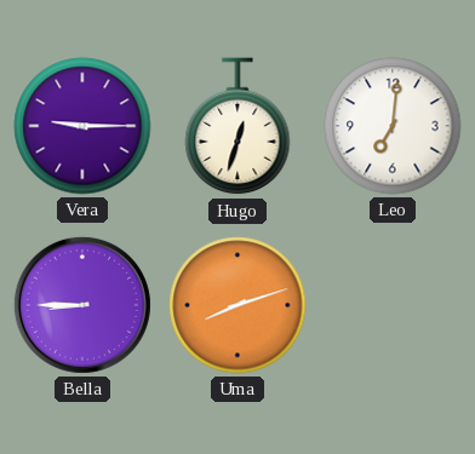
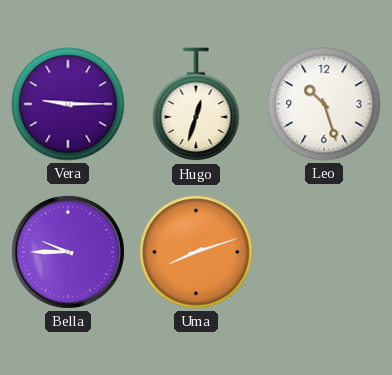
Leo: 7:01 -> 10:27
Bella: 8:45 -> 9:45
